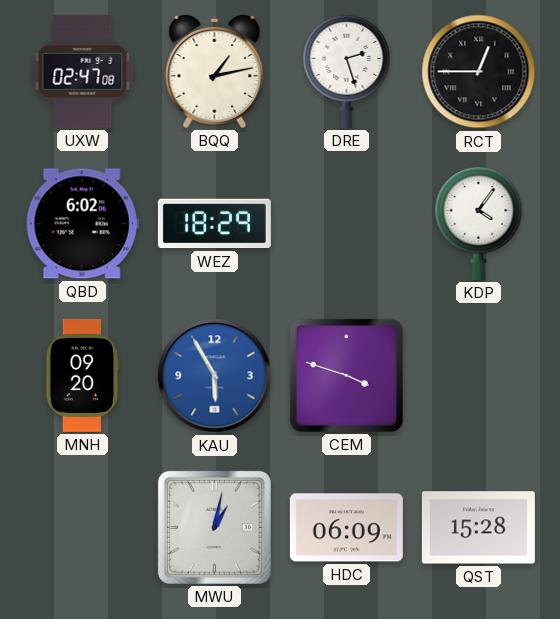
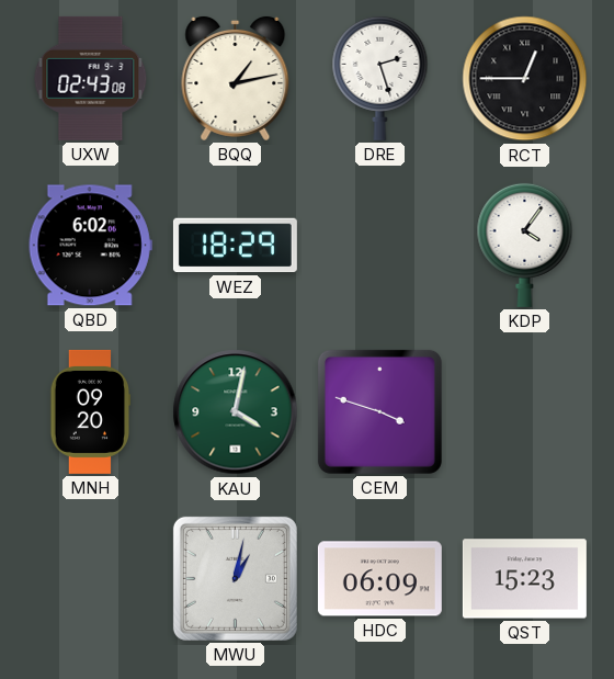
UXW: 02:47 -> 02:43
KAU: 5:55 -> 4:02
KAU dial: blue -> green
QST: 15:28 -> 15:23
